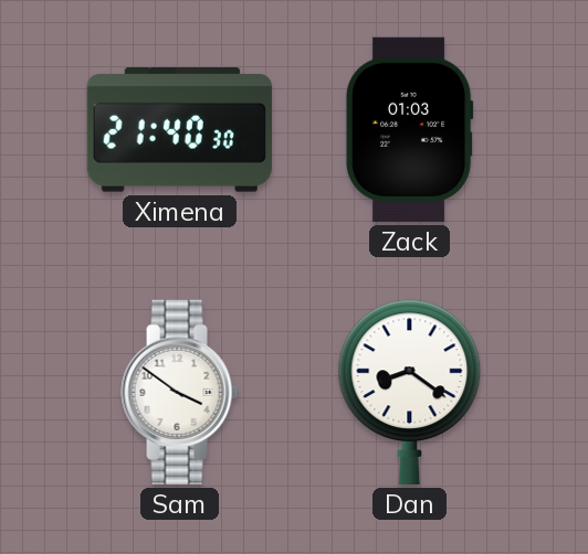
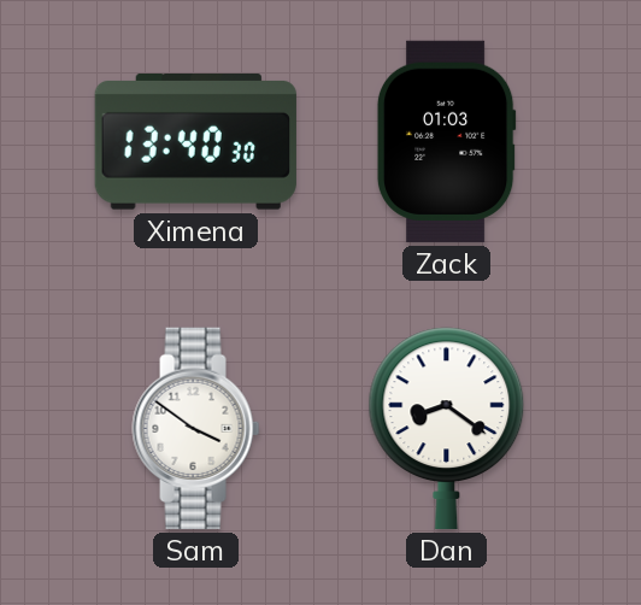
Ximena: 21:40 -> 13:40
